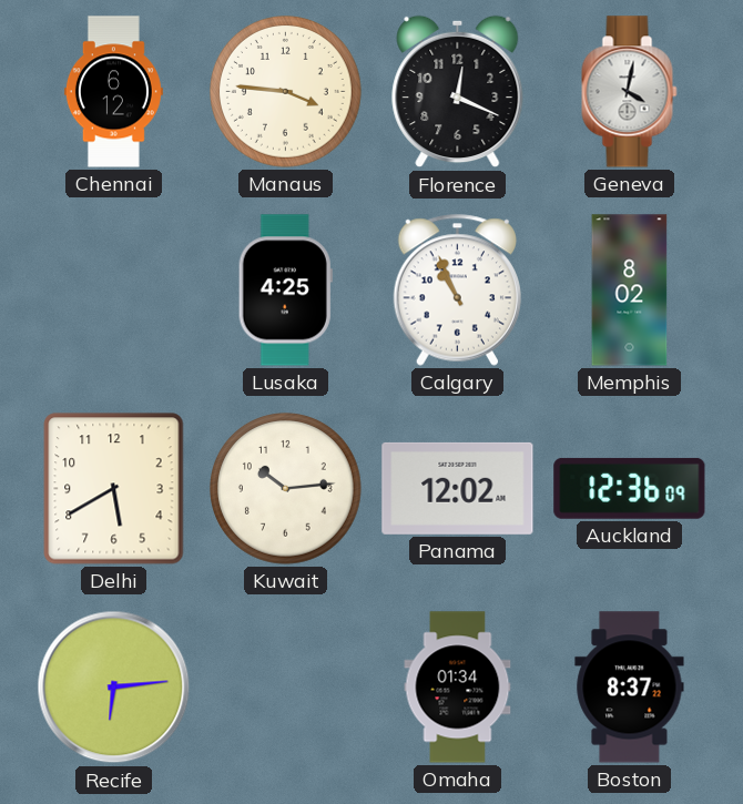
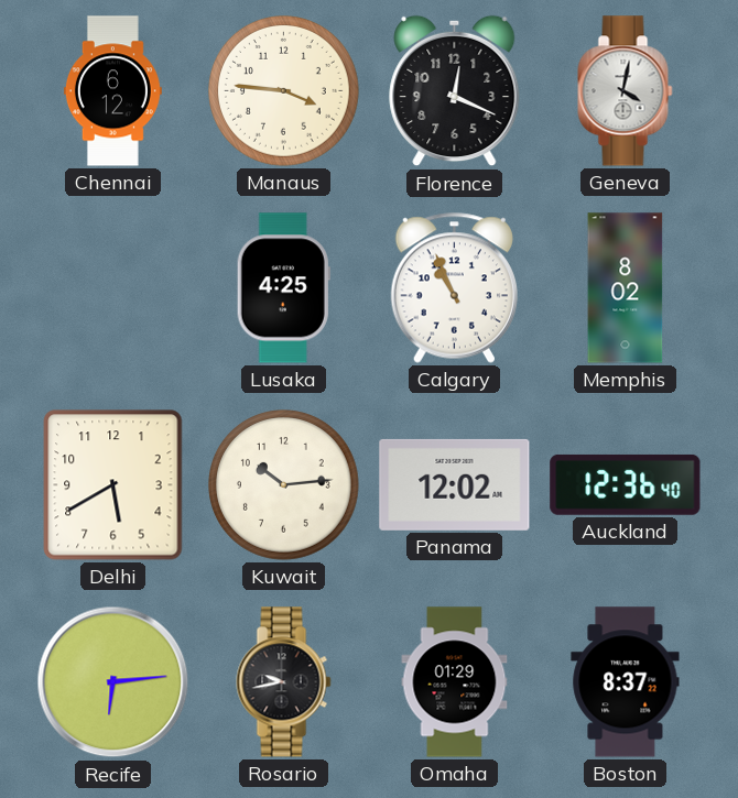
Auckland: 12:36:09 -> 12:36:40
Rosario: none -> 9:43
Omaha: 01:34 -> 01:29
